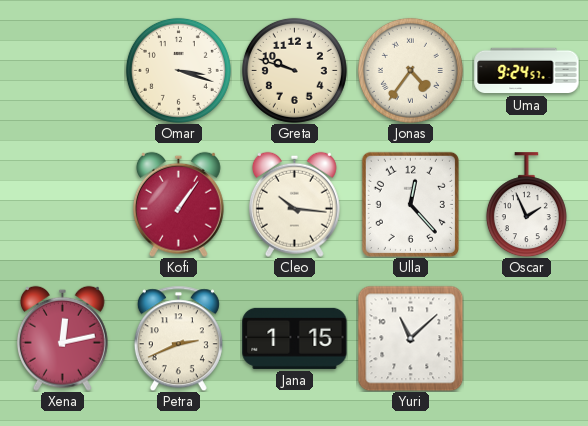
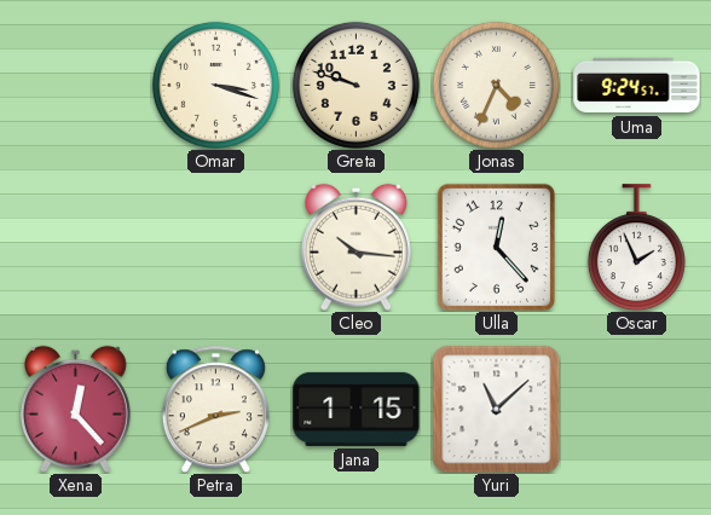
Jonas: 4:36 -> 4:34
Kofi: 1:06 -> none
Xena: 12:13 -> 12:23
